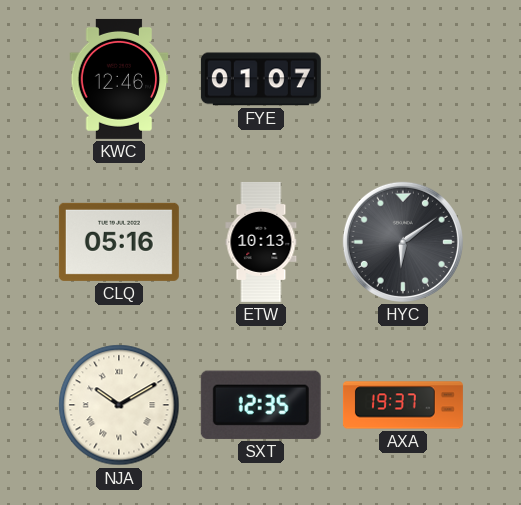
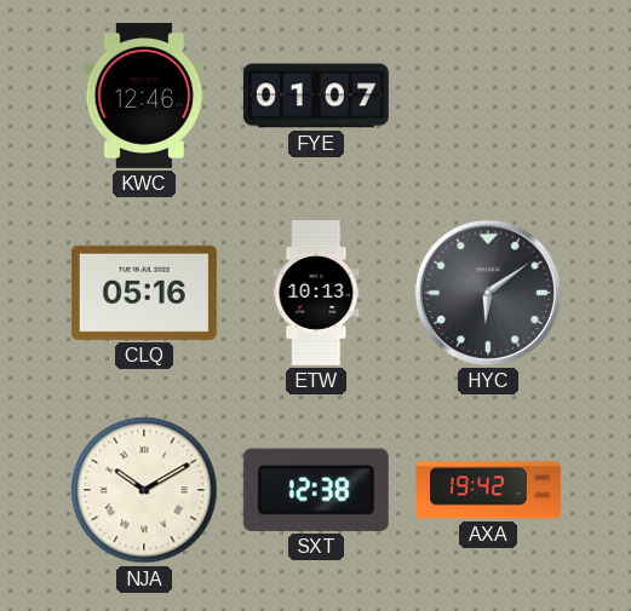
SXT: 12:35 -> 12:38
AXA: 19:37 -> 19:42
